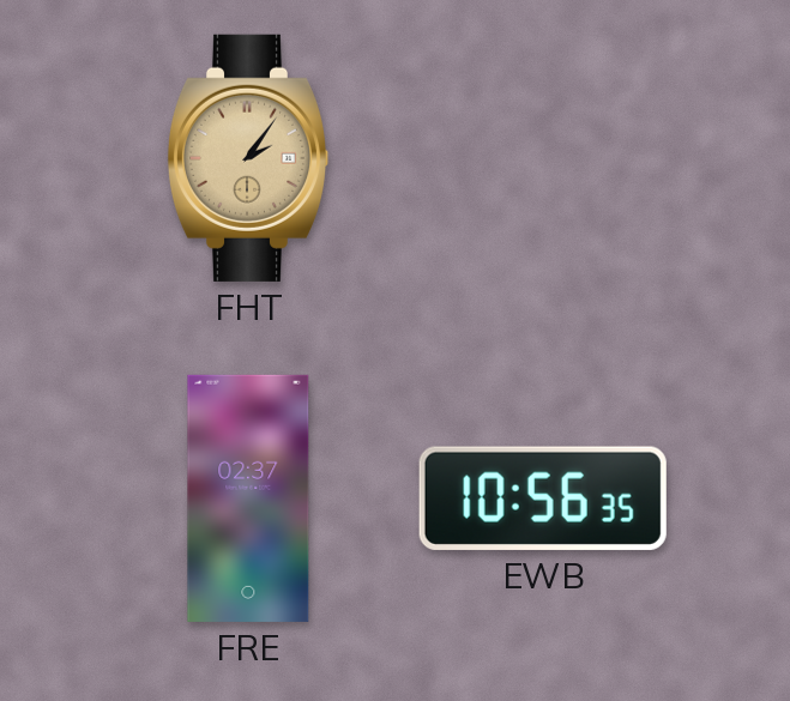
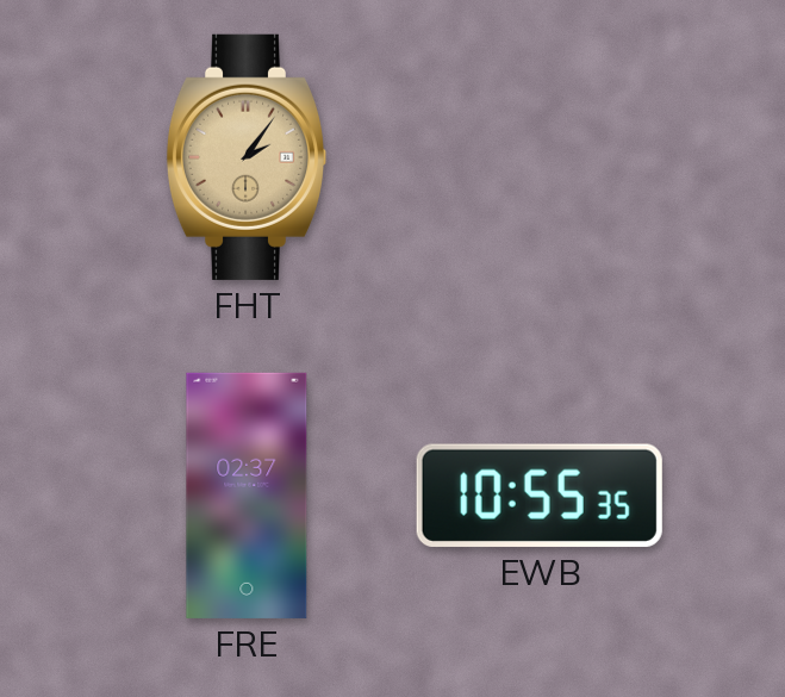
EWB: 10:56 -> 10:55
